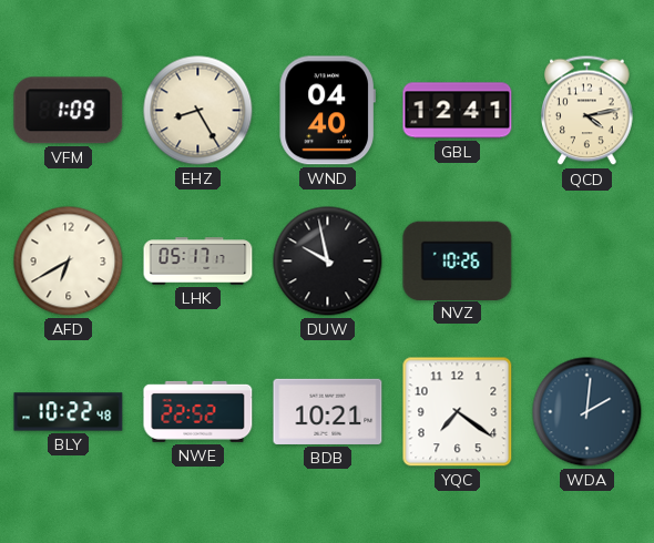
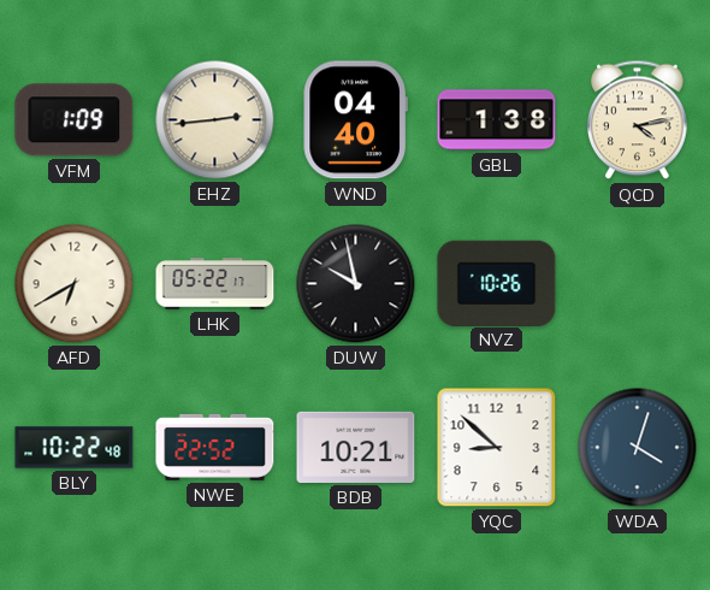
EHZ: 8:25 -> 2:44
GBL: 12:41 -> 1:38
LHK: 05:17 -> 05:22
YQC: 7:21 -> 8:52
WDA: 2:01 -> 4:03
